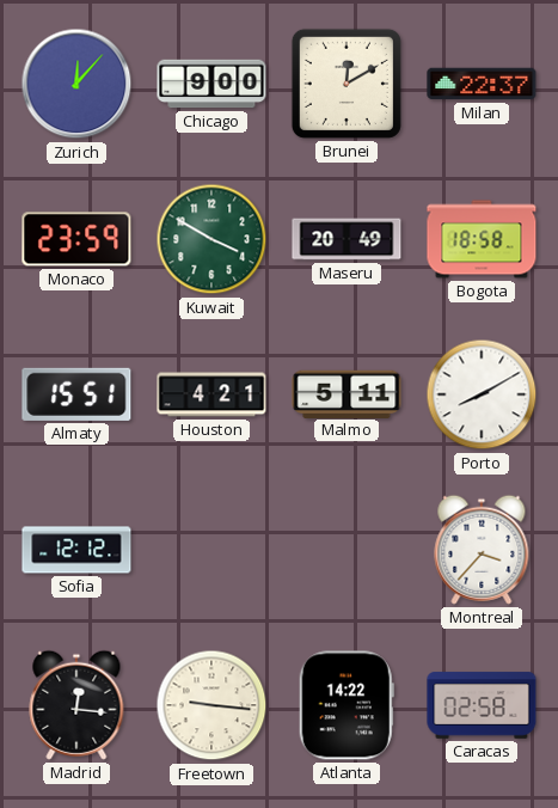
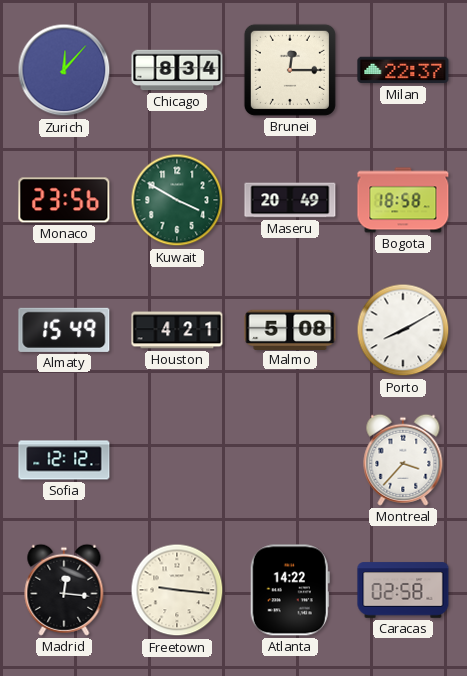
Chicago: 9:00 -> 8:34
Brunei: 12:10 -> 12:15
Monaco: 23:59 -> 23:56
Almaty: 15:51 -> 15:49
Malmo: 5:11 -> 5:08
